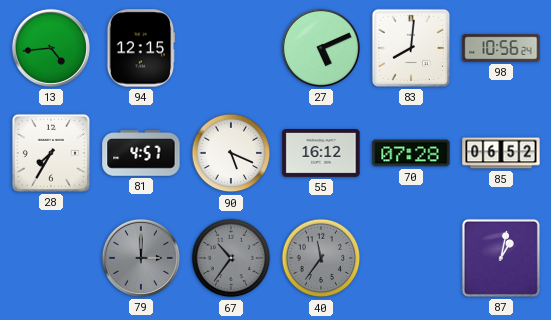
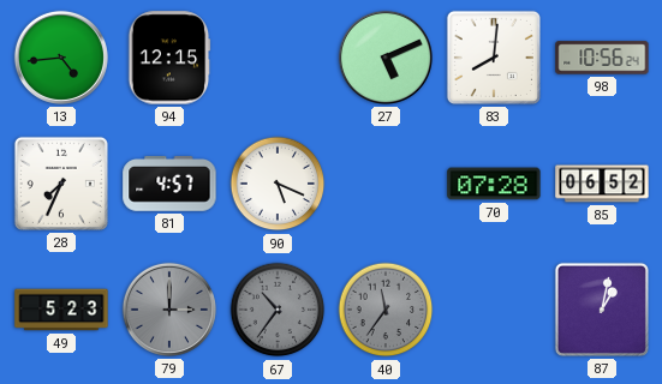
28: 7:35 -> 7:34
55: 16:12 -> none
49: none -> 5:23
